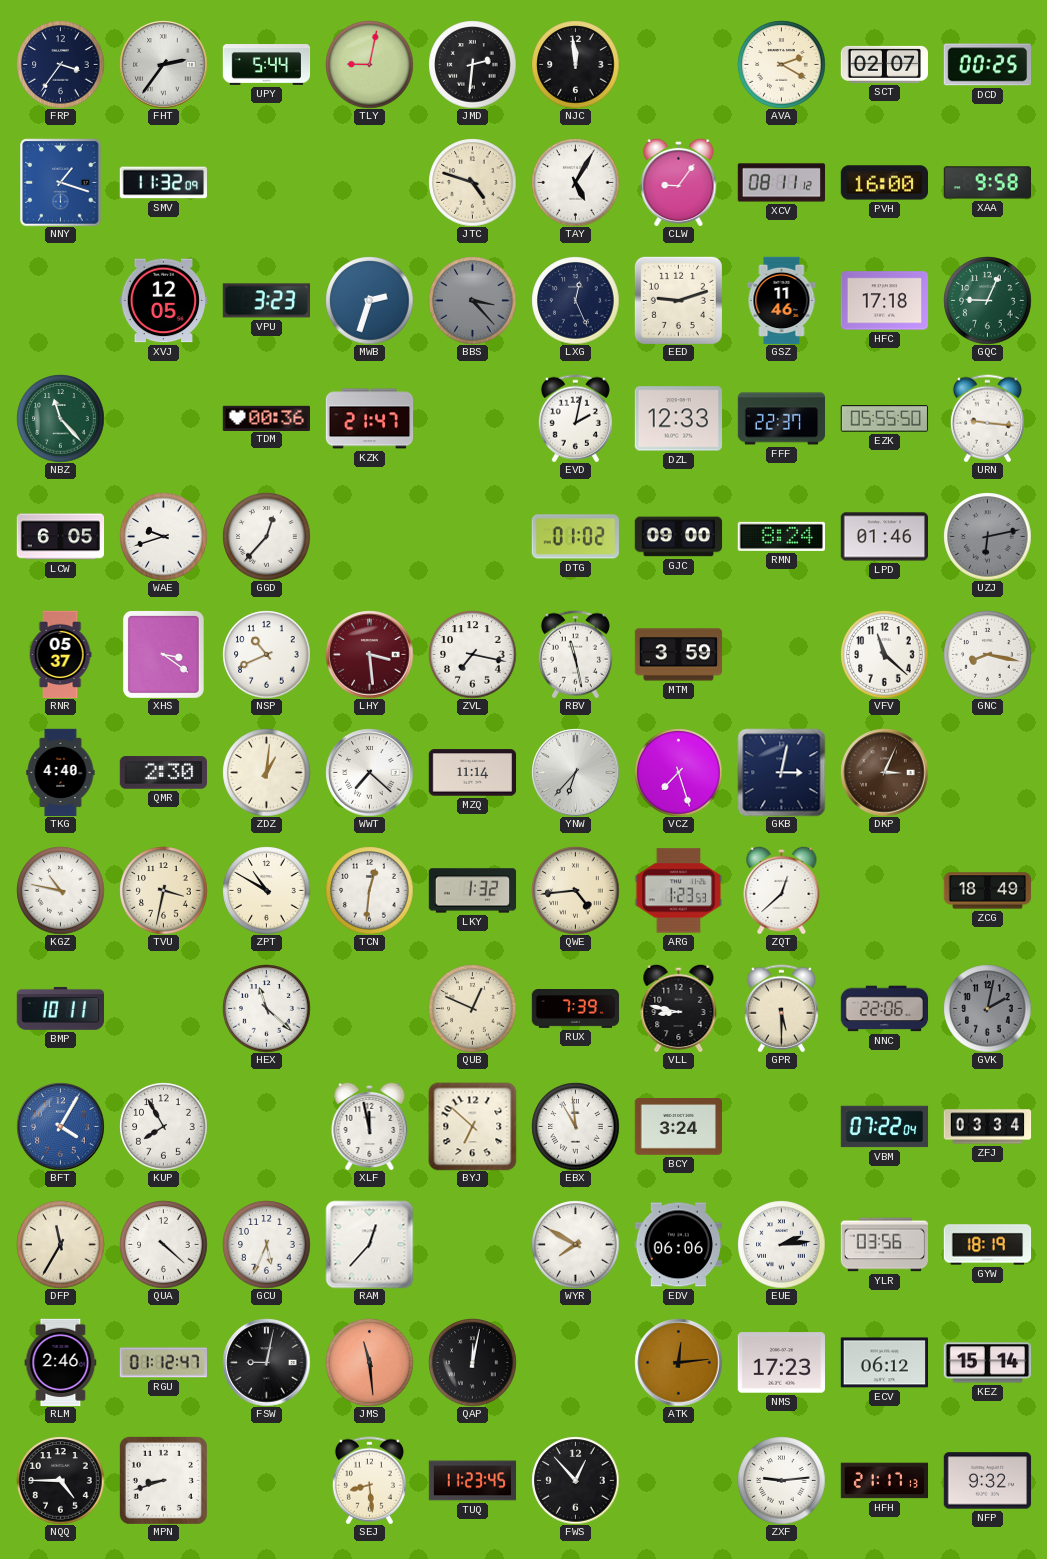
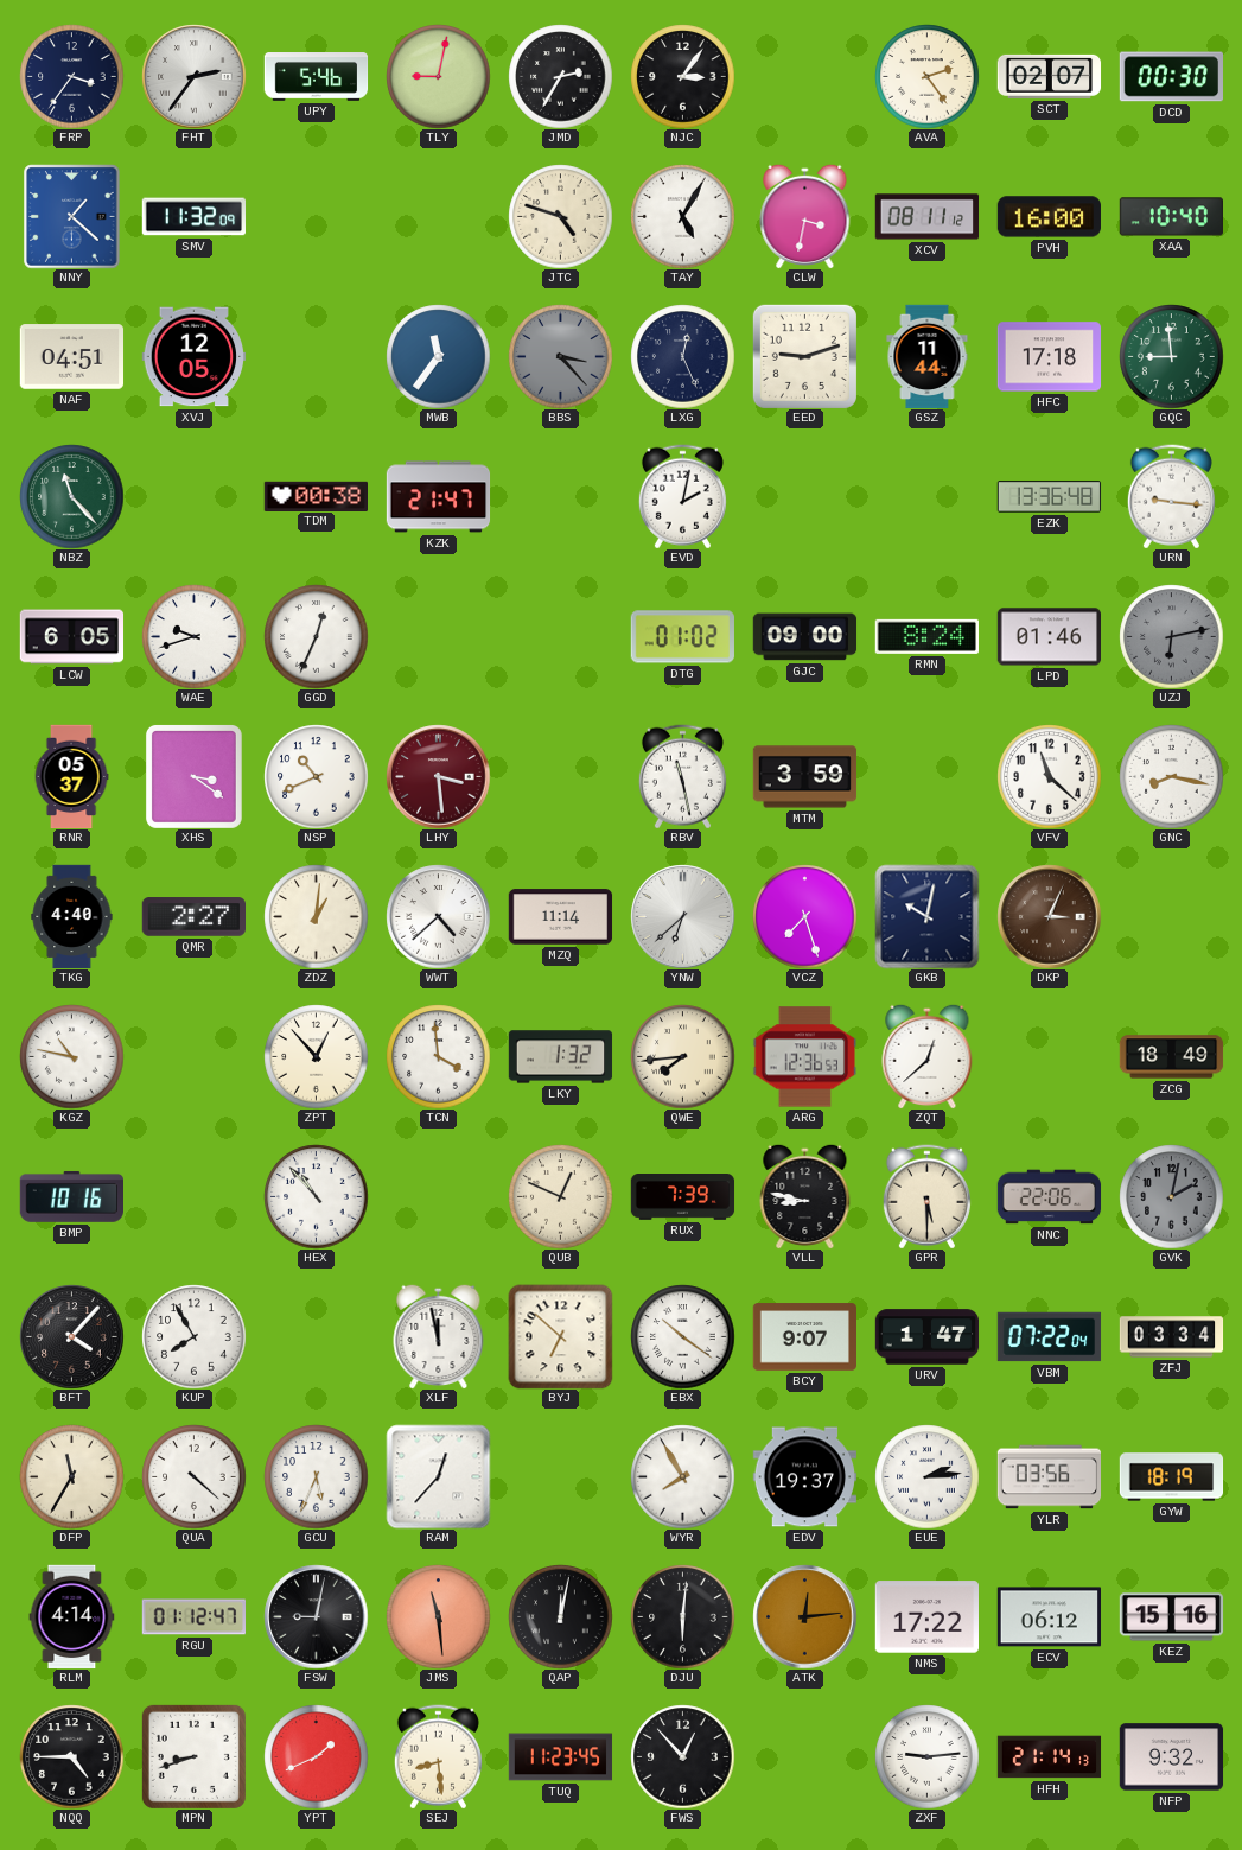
UPY: 5:44 -> 5:46
JMD: 2:31 -> 2:35
NJC: 11:59 -> 3:06
AVA: 2:20 -> 2:24
DCD: 00:25 -> 00:30
NNY: 1:18 -> 1:22
CLW: 9:06 -> 3:32
XAA: 9:58 -> 10:40
NAF: none -> 04:51
VPU: 3:23 -> none
MWB: 2:33 -> 11:36
GSZ: 11:46 -> 11:44
GQC: 9:04 -> 8:59
TDM: 00:36 -> 00:38
DZL: 12:33 -> none
FFF: 22:37 -> none
EZK: 05:55 -> 13:36
GGD: 12:37 -> 12:34
ZVL: 7:17 -> none
QMR: 2:30 -> 2:27
WWT: 7:22 -> 4:38
YNW: 6:37 -> 6:38
GKB: 3:02 -> 10:02
TVU: 3:32 -> none
ZPT: 10:50 -> 12:53
TCN: 12:31 -> 3:59
QWE: 4:44 -> 7:44
ARG: 1:23 -> 12:36
BMP: 10:11 -> 10:16
HEX: 11:22 -> 10:53
BFT: 4:05 -> 4:07
BFT dial: blue -> black
EBX: 10:59 -> 10:21
BCY: 3:24 -> 9:07
URV: none -> 1:47
WYR: 7:50 -> 7:55
EDV: 06:06 -> 19:37
RLM: 2:46 -> 4:14
DJU: none -> 6:01
NMS: 17:23 -> 17:22
KEZ: 15:14 -> 15:16
YPT: none -> 1:41
HFH: 21:17 -> 21:14
